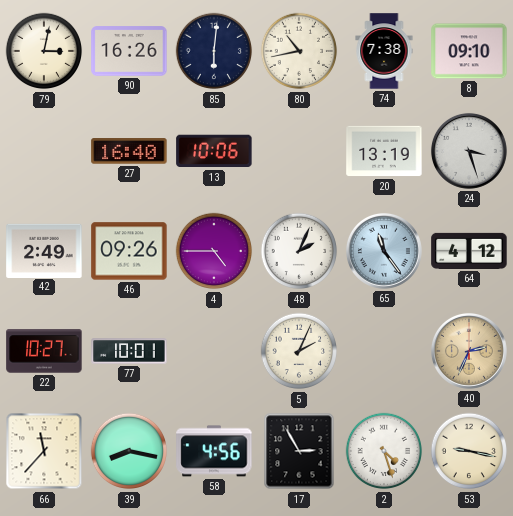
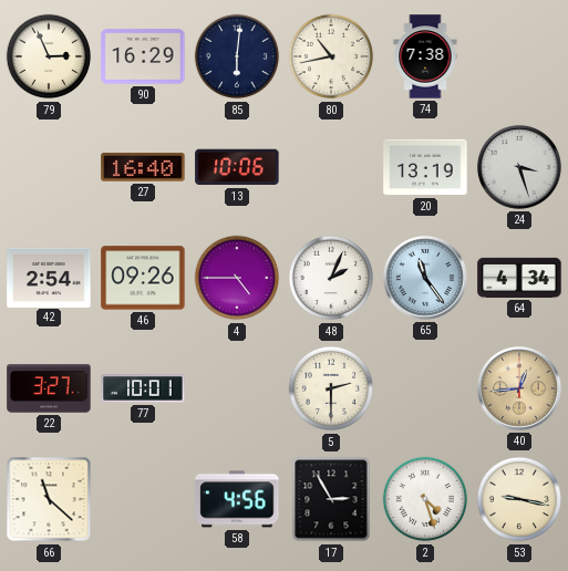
79: 3:02 -> 2:56
90: 16:26 -> 16:29
8: 09:10 -> none
42: 2:49 -> 2:54
64: 4:12 -> 4:34
22: 10:27 -> 3:27
5: 2:04 -> 2:30
40: 2:34 -> 12:44
66: 11:37 -> 11:22
39: 8:17 -> none
